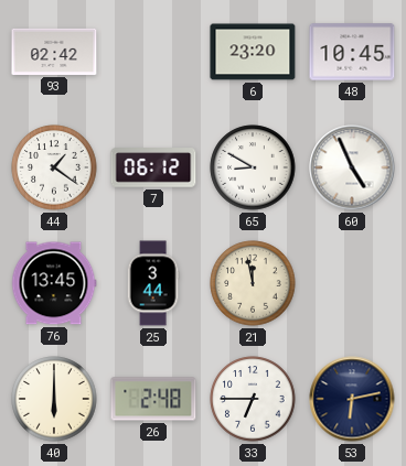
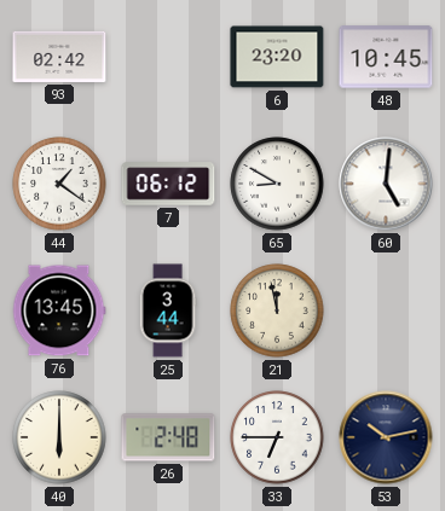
60: 4:56 -> 5:01
53: 6:13 -> 10:13
